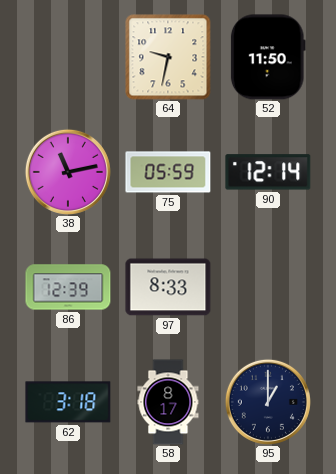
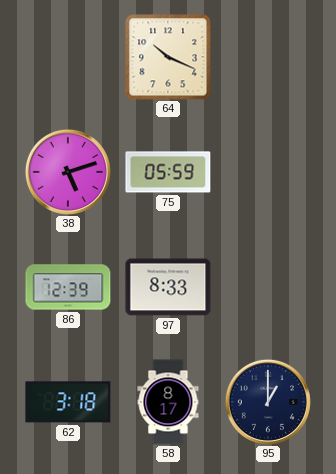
64: 9:32 -> 10:19
52: 11:50 -> none
38: 11:13 -> 5:12
90: 12:14 -> none
